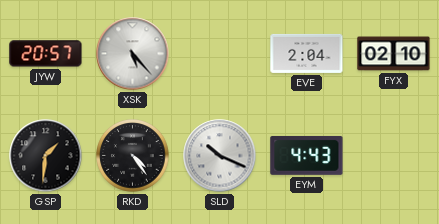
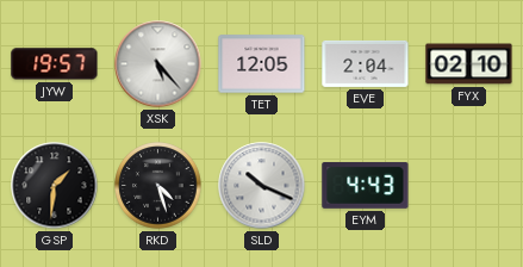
JYW: 20:57 -> 19:57
TET: none -> 12:05
RKD: 4:24 -> 4:27
